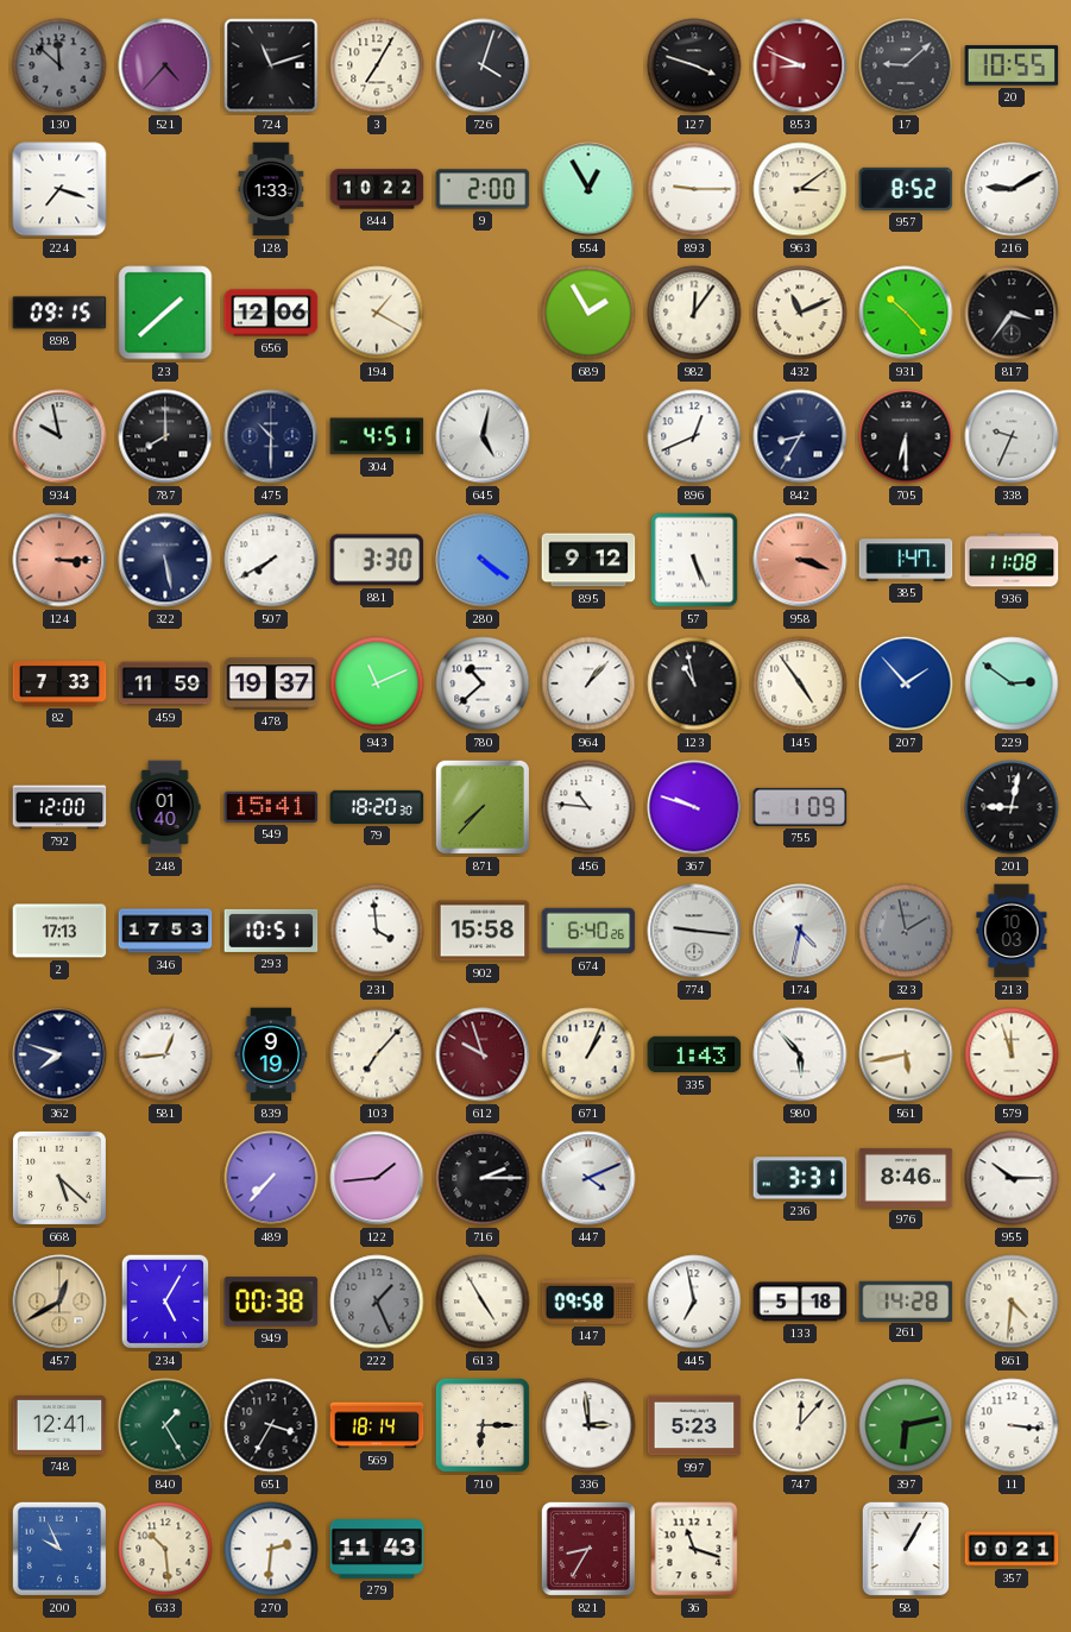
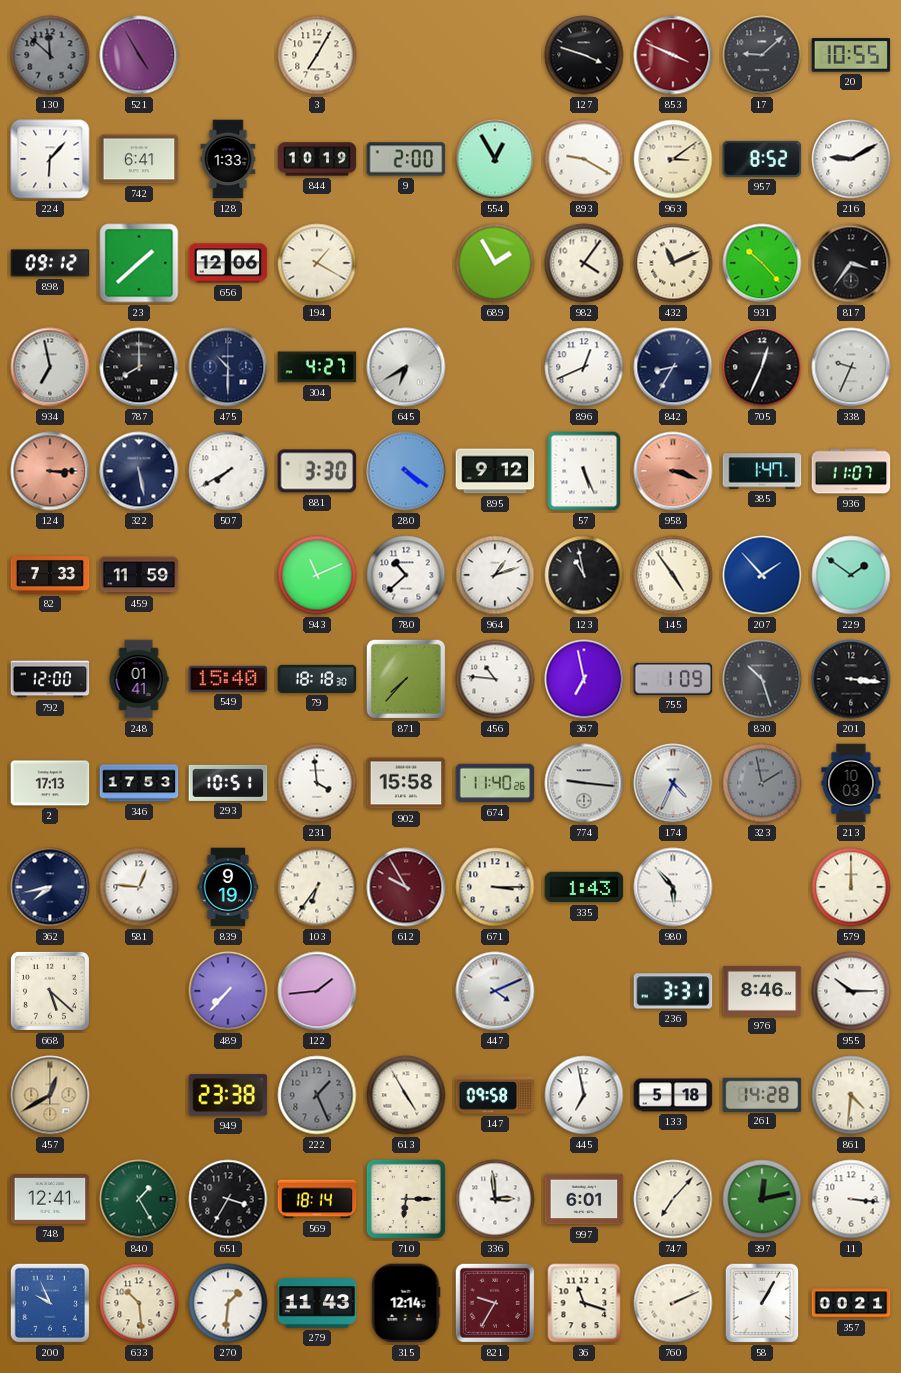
521: 4:37 -> 4:55
724: 11:12 -> none
726: 4:03 -> none
853: 8:49 -> 3:49
224: 7:18 -> 6:07
742: none -> 6:41
844: 10:22 -> 10:19
893: 9:15 -> 9:20
898: 09:15 -> 09:12
982: 12:06 -> 4:06
934: 9:58 -> 6:58
304: 4:51 -> 4:27
645: 5:02 -> 6:40
705: 6:30 -> 12:34
936: 11:08 -> 11:07
478: 19:37 -> none
964: 1:07 -> 1:12
229: 2:51 -> 1:51
248: 01:40 -> 01:41
549: 15:41 -> 15:40
79: 18:20 -> 18:18
367: 9:48 -> 6:58
830: none -> 10:27
201: 9:02 -> 3:16
674: 6:40 -> 11:40
174: 4:32 -> 4:34
362: 7:48 -> 7:43
581: 12:44 -> 12:46
103: 7:07 -> 6:36
612: 9:57 -> 9:55
671: 1:04 -> 3:15
561: 5:43 -> none
579: 11:57 -> 12:00
716: 2:15 -> none
234: 5:05 -> none
949: 00:38 -> 23:38
997: 5:23 -> 6:01
747: 12:07 -> 7:07
397: 6:13 -> 12:13
270: 2:31 -> 1:31
315: none -> 12:14
821: 8:35 -> 9:35
760: none -> 2:11
